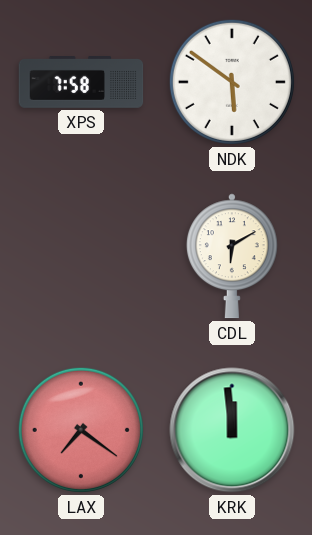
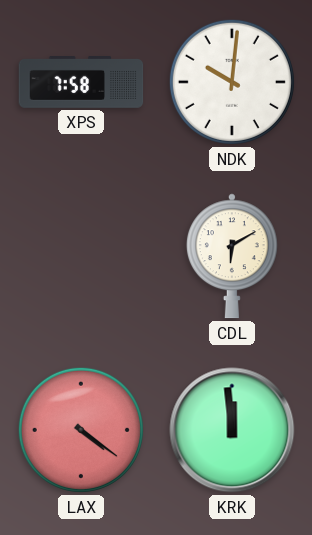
NDK: 5:51 -> 10:01
LAX: 7:21 -> 4:21
